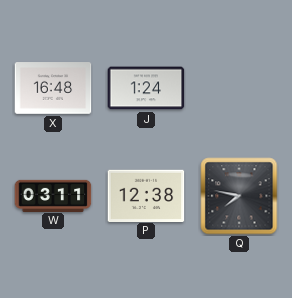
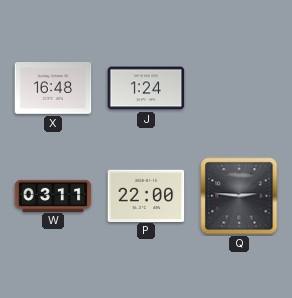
P: 12:38 -> 22:00
Q: 7:47 -> 2:46
